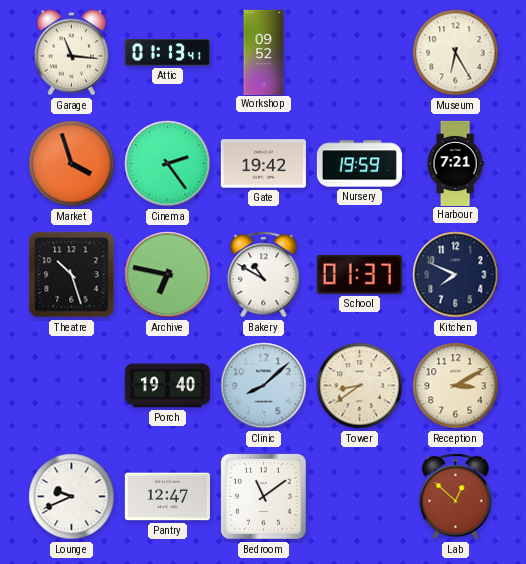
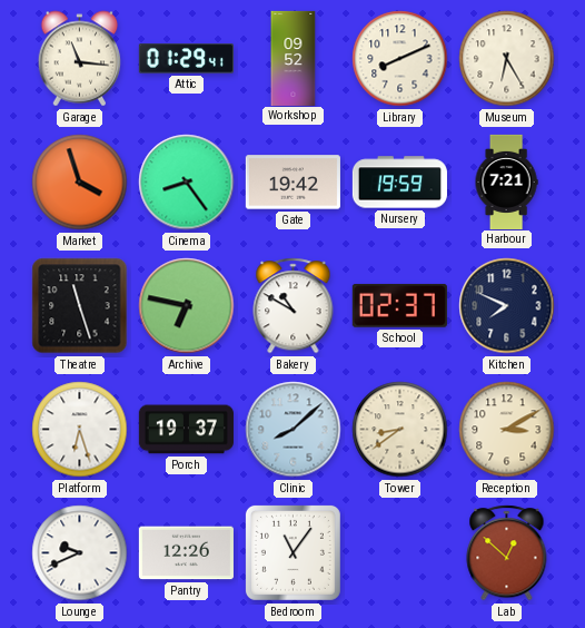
Attic: 01:13 -> 01:29
Library: none -> 8:11
Cinema: 2:24 -> 8:24
Theatre: 10:27 -> 11:27
School: 01:37 -> 02:37
Platform: none -> 6:27
Porch: 19:40 -> 19:37
Pantry: 12:47 -> 12:26
Bedroom: 11:09 -> 11:06
